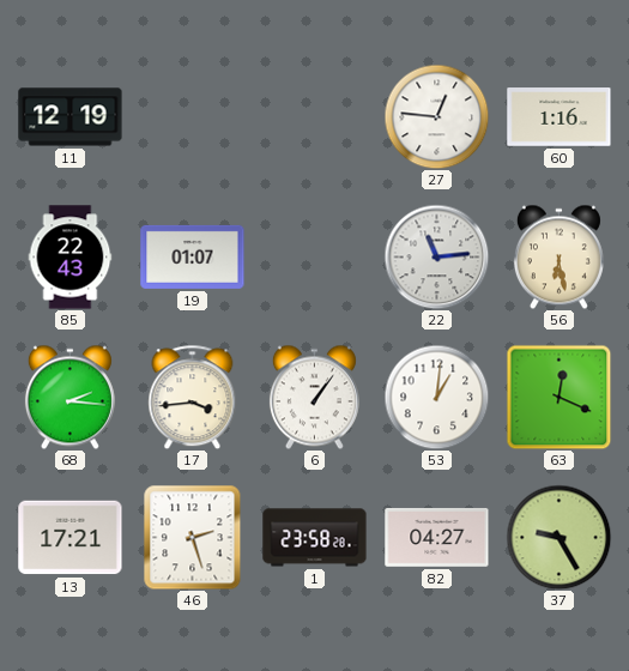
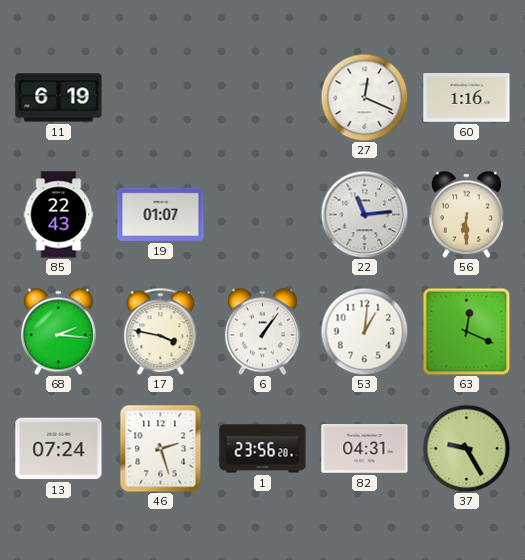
11: 12:19 -> 6:19
27: 12:46 -> 12:19
56: 6:28 -> 6:30
17: 3:44 -> 3:47
13: 17:21 -> 07:24
1: 23:58 -> 23:56
82: 04:27 -> 04:31
